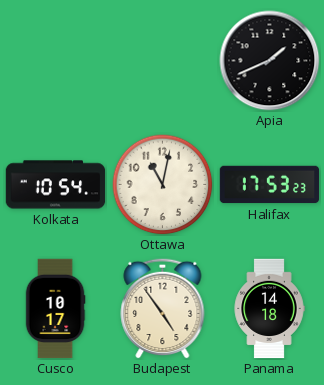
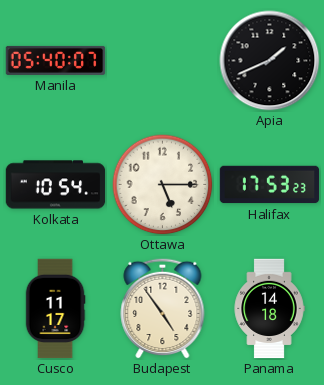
Manila: none -> 05:40
Ottawa: 11:02 -> 5:15
Cusco: 10:17 -> 11:17
